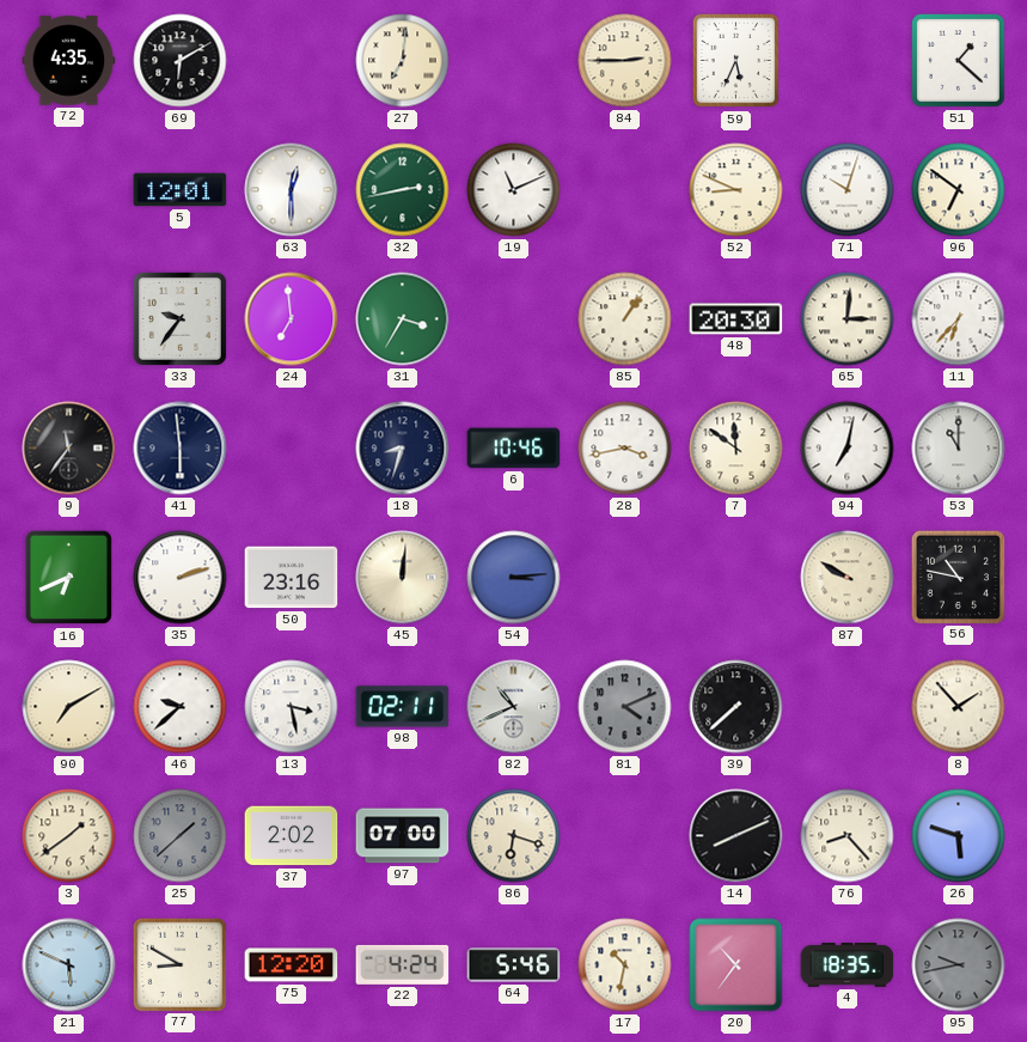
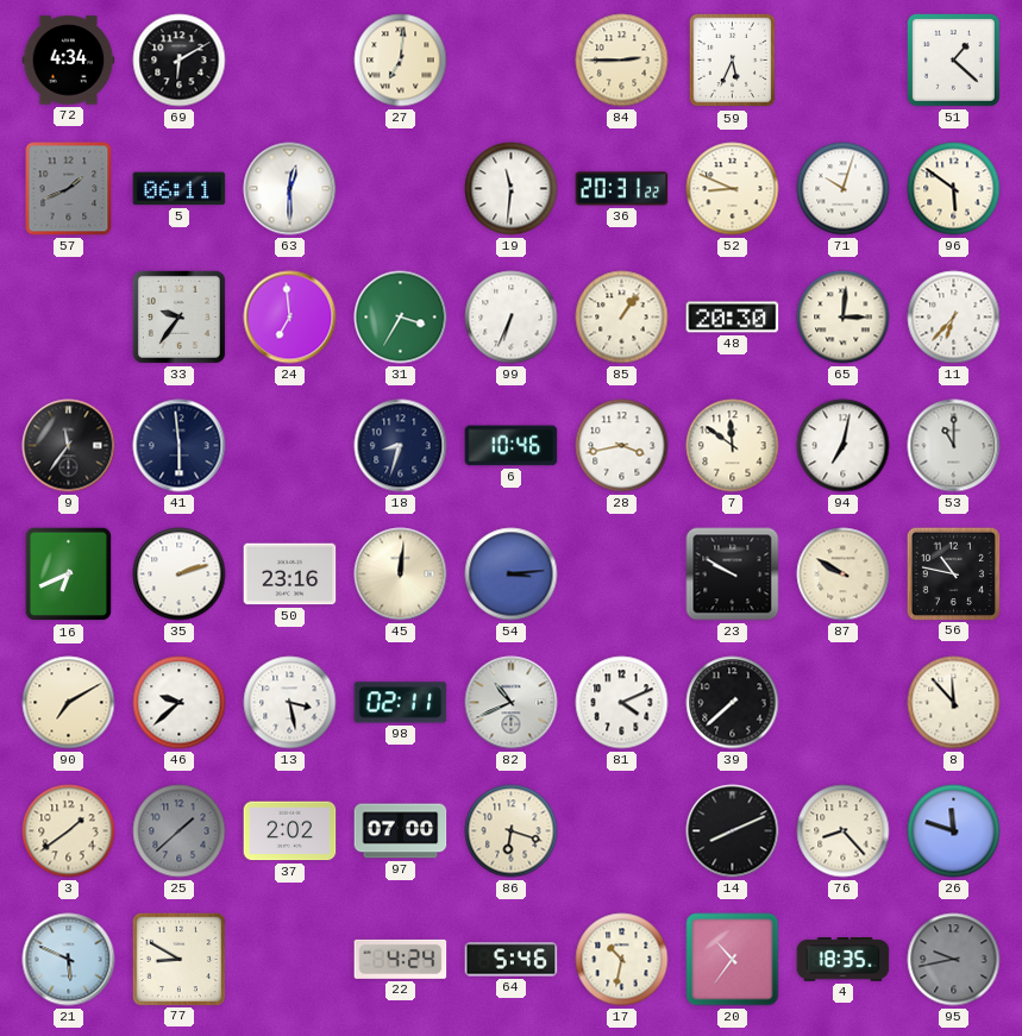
72: 4:35 -> 4:34
57: none -> 1:41
5: 12:01 -> 06:11
32: 2:43 -> none
19: 11:11 -> 11:31
36: none -> 20:31
96: 6:51 -> 5:51
99: none -> 6:34
23: none -> 9:50
81 dial: grey -> white
8: 1:53 -> 11:53
26: 5:48 -> 11:48
75: 12:20 -> none
